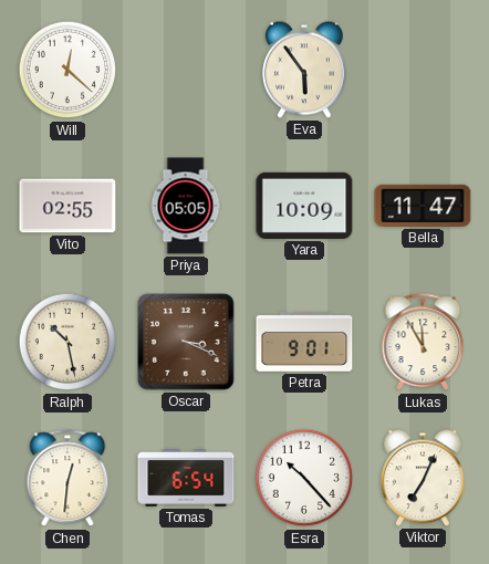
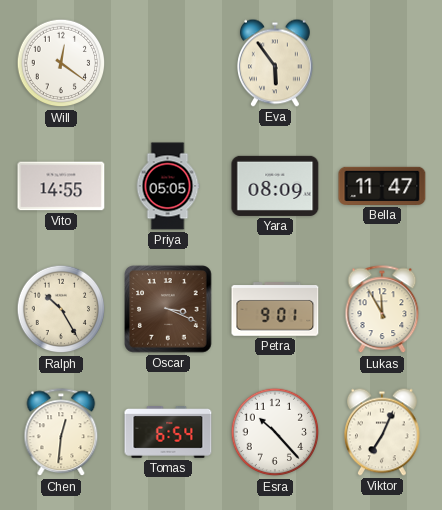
Will: 12:22 -> 12:21
Vito: 02:55 -> 14:55
Yara: 10:09 -> 08:09
Ralph: 10:28 -> 10:25
